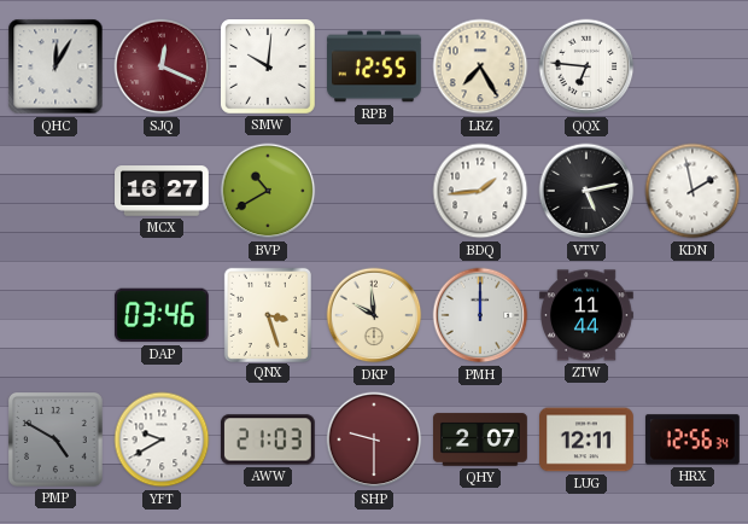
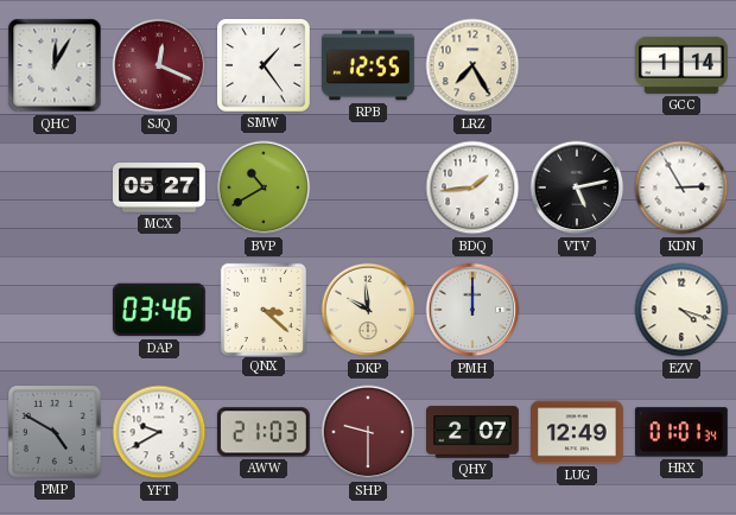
SMW: 10:01 -> 1:24
QQX: 6:46 -> none
GCC: none -> 1:14
MCX: 16:27 -> 05:27
KDN: 1:58 -> 2:55
QNX: 3:27 -> 3:22
ZTW: 11:44 -> none
EZV: none -> 4:18
LUG: 12:11 -> 12:49
HRX: 12:56 -> 01:01
